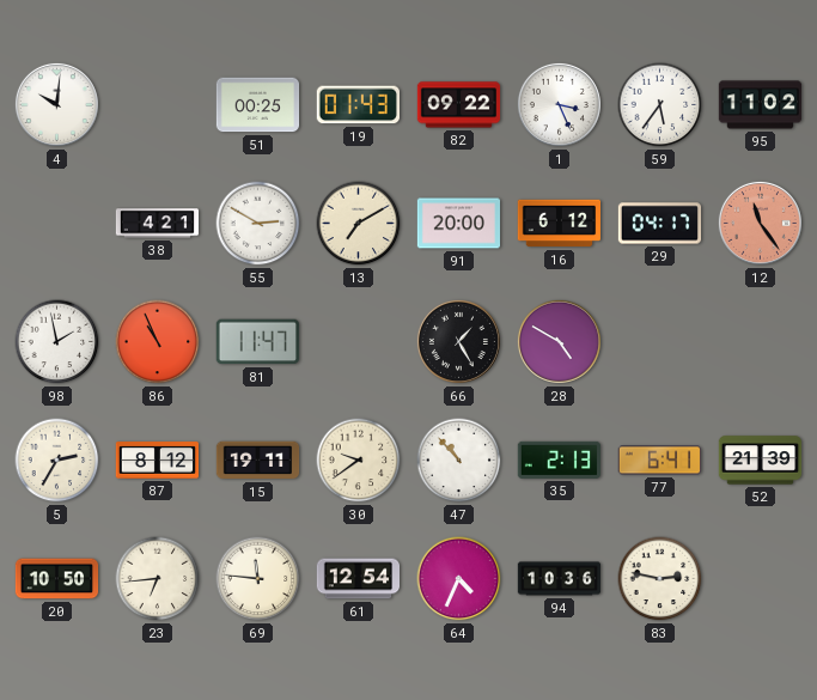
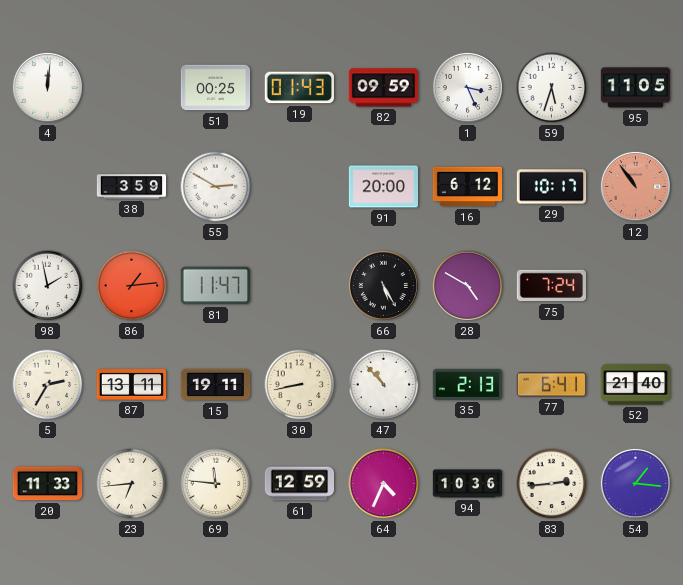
4: 10:01 -> 12:01
82: 09:22 -> 09:59
59: 5:36 -> 5:33
95: 11:02 -> 11:05
38: 4:21 -> 3:59
13: 7:10 -> none
29: 04:17 -> 10:17
12: 11:24 -> 10:54
86: 10:56 -> 1:14
66: 1:25 -> 5:25
75: none -> 7:24
87: 8:12 -> 13:11
30: 9:39 -> 8:43
52: 21:39 -> 21:40
20: 10:50 -> 11:33
61: 12:54 -> 12:59
83: 2:47 -> 2:44
54: none -> 1:16
